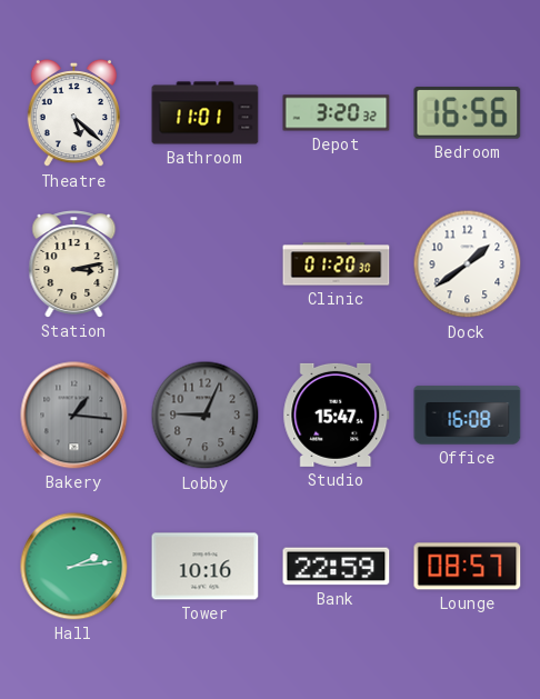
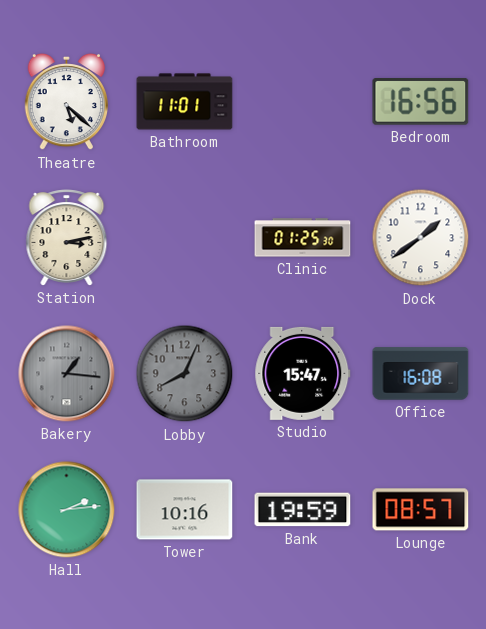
Depot: 3:20 -> none
Clinic: 01:20 -> 01:25
Lobby: 9:04 -> 8:04
Bank: 22:59 -> 19:59
